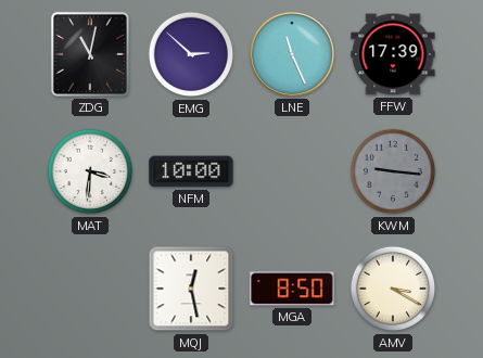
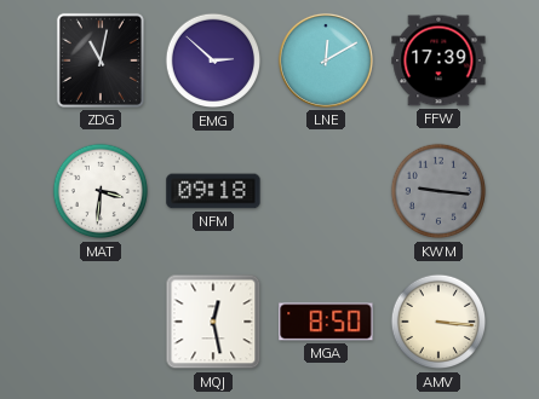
LNE: 11:26 -> 12:10
NFM: 10:00 -> 09:18
AMV: 3:20 -> 3:16
